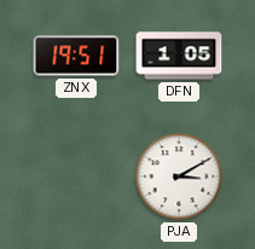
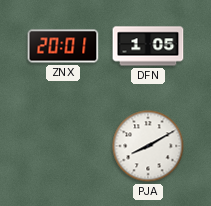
ZNX: 19:51 -> 20:01
PJA: 3:10 -> 8:10
